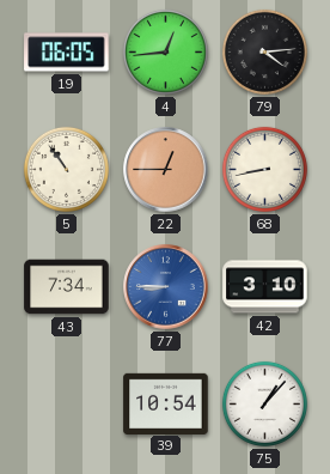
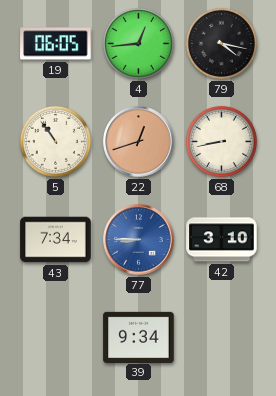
79: 4:14 -> 4:17
22: 12:45 -> 12:42
39: 10:54 -> 9:34
75: 1:07 -> none
